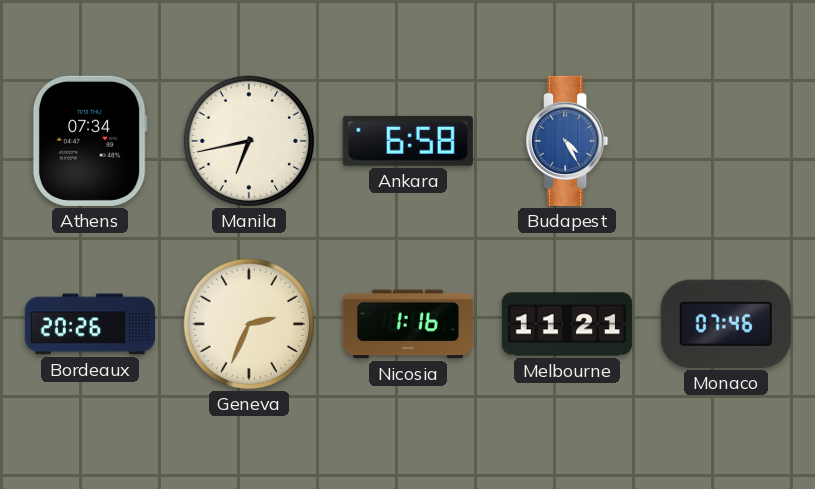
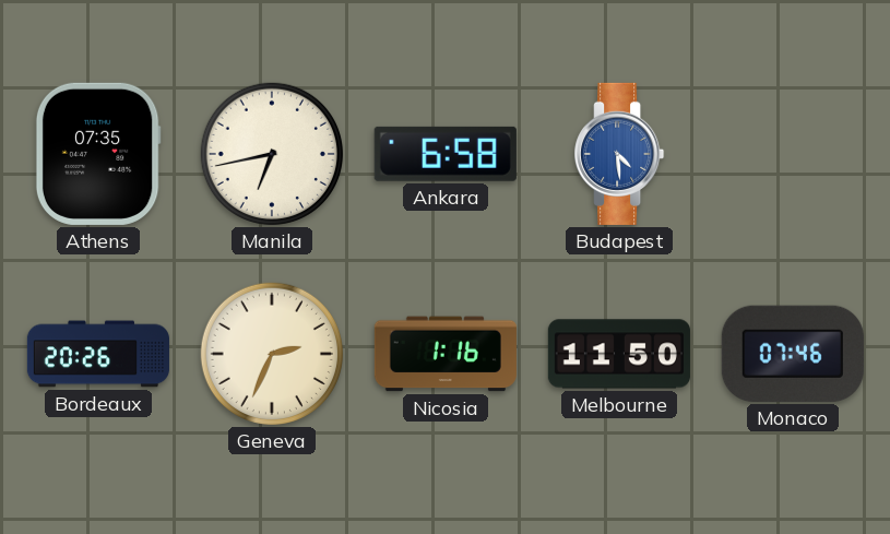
Athens: 07:34 -> 07:35
Budapest: 4:25 -> 4:29
Melbourne: 11:21 -> 11:50
